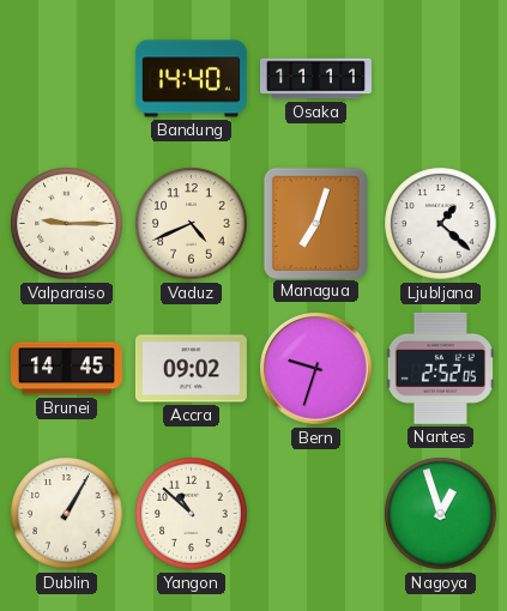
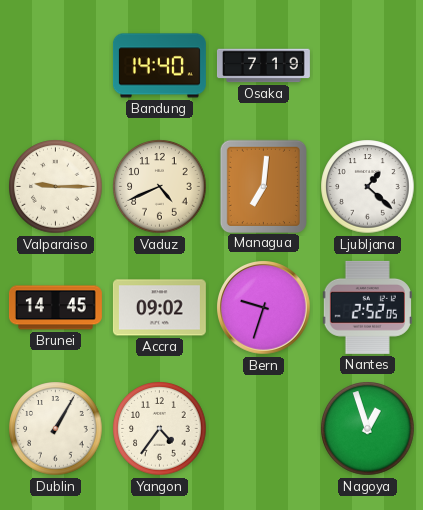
Osaka: 11:11 -> 7:19
Managua: 7:03 -> 7:01
Yangon: 10:52 -> 4:36
